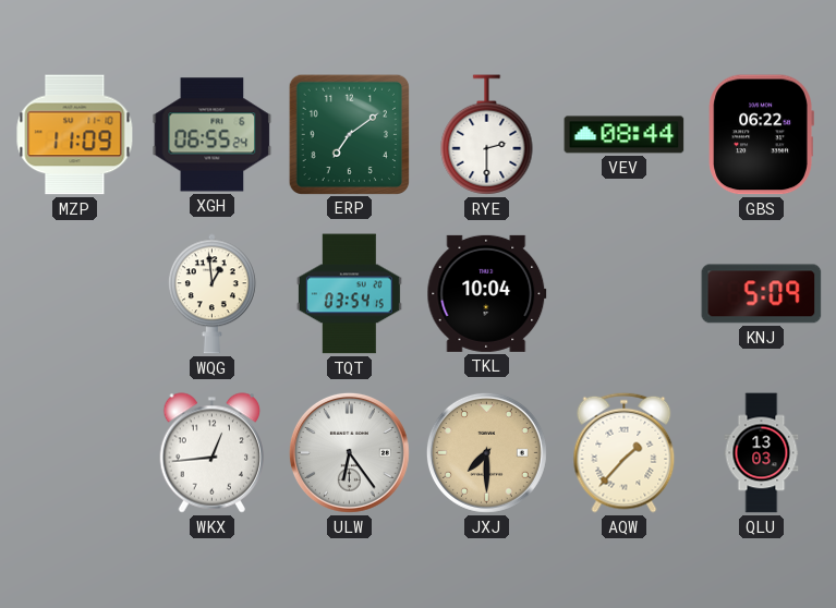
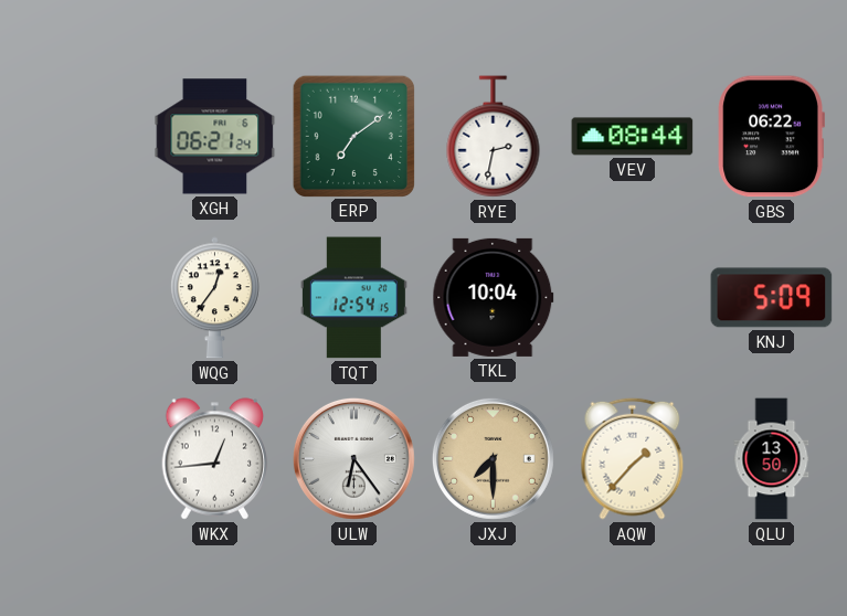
MZP: 11:09 -> none
XGH: 06:55 -> 06:21
RYE: 2:30 -> 2:32
WQG: 12:59 -> 12:36
TQT: 03:54 -> 12:54
QLU: 13:03 -> 13:50
